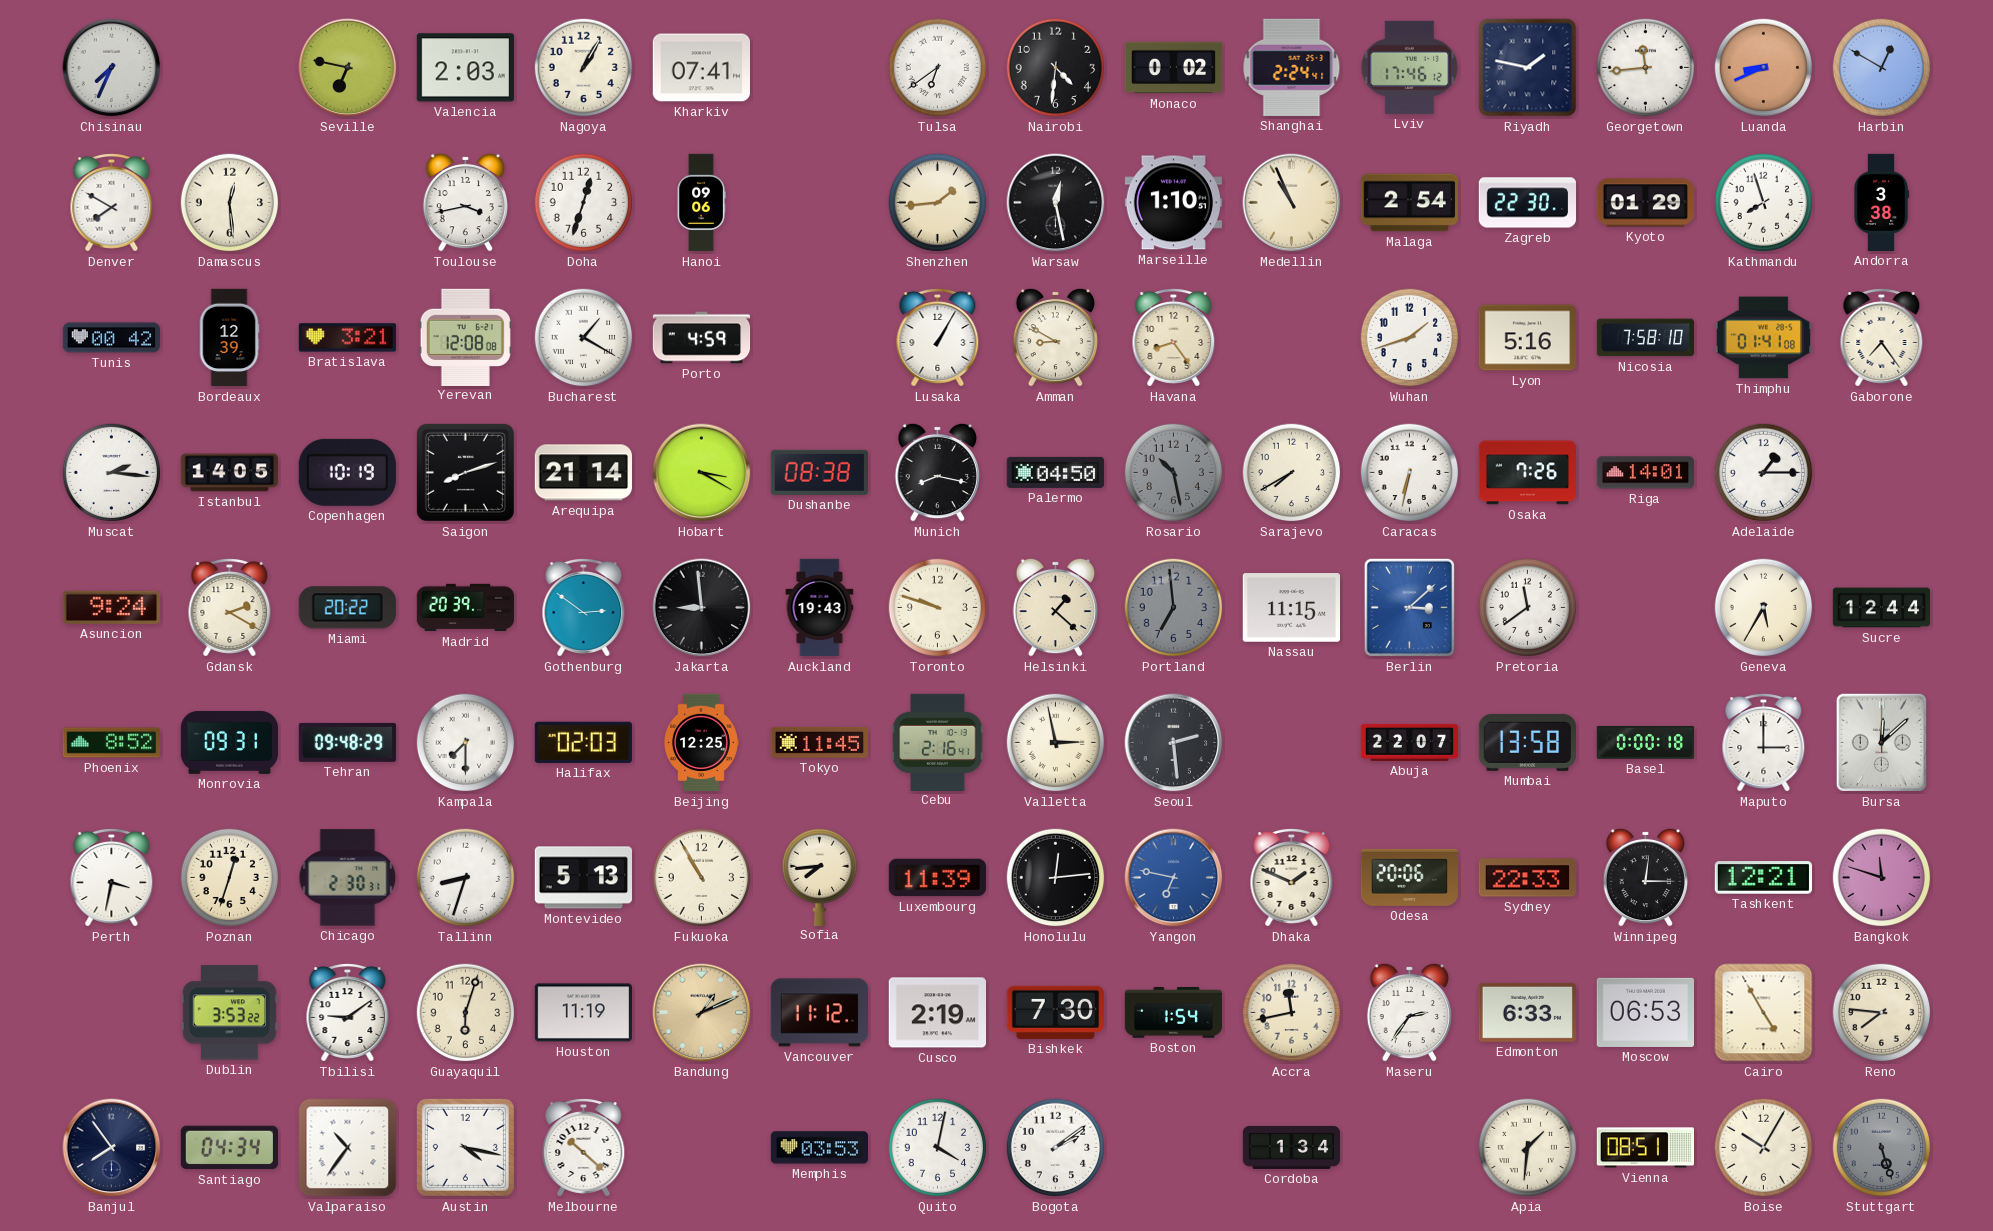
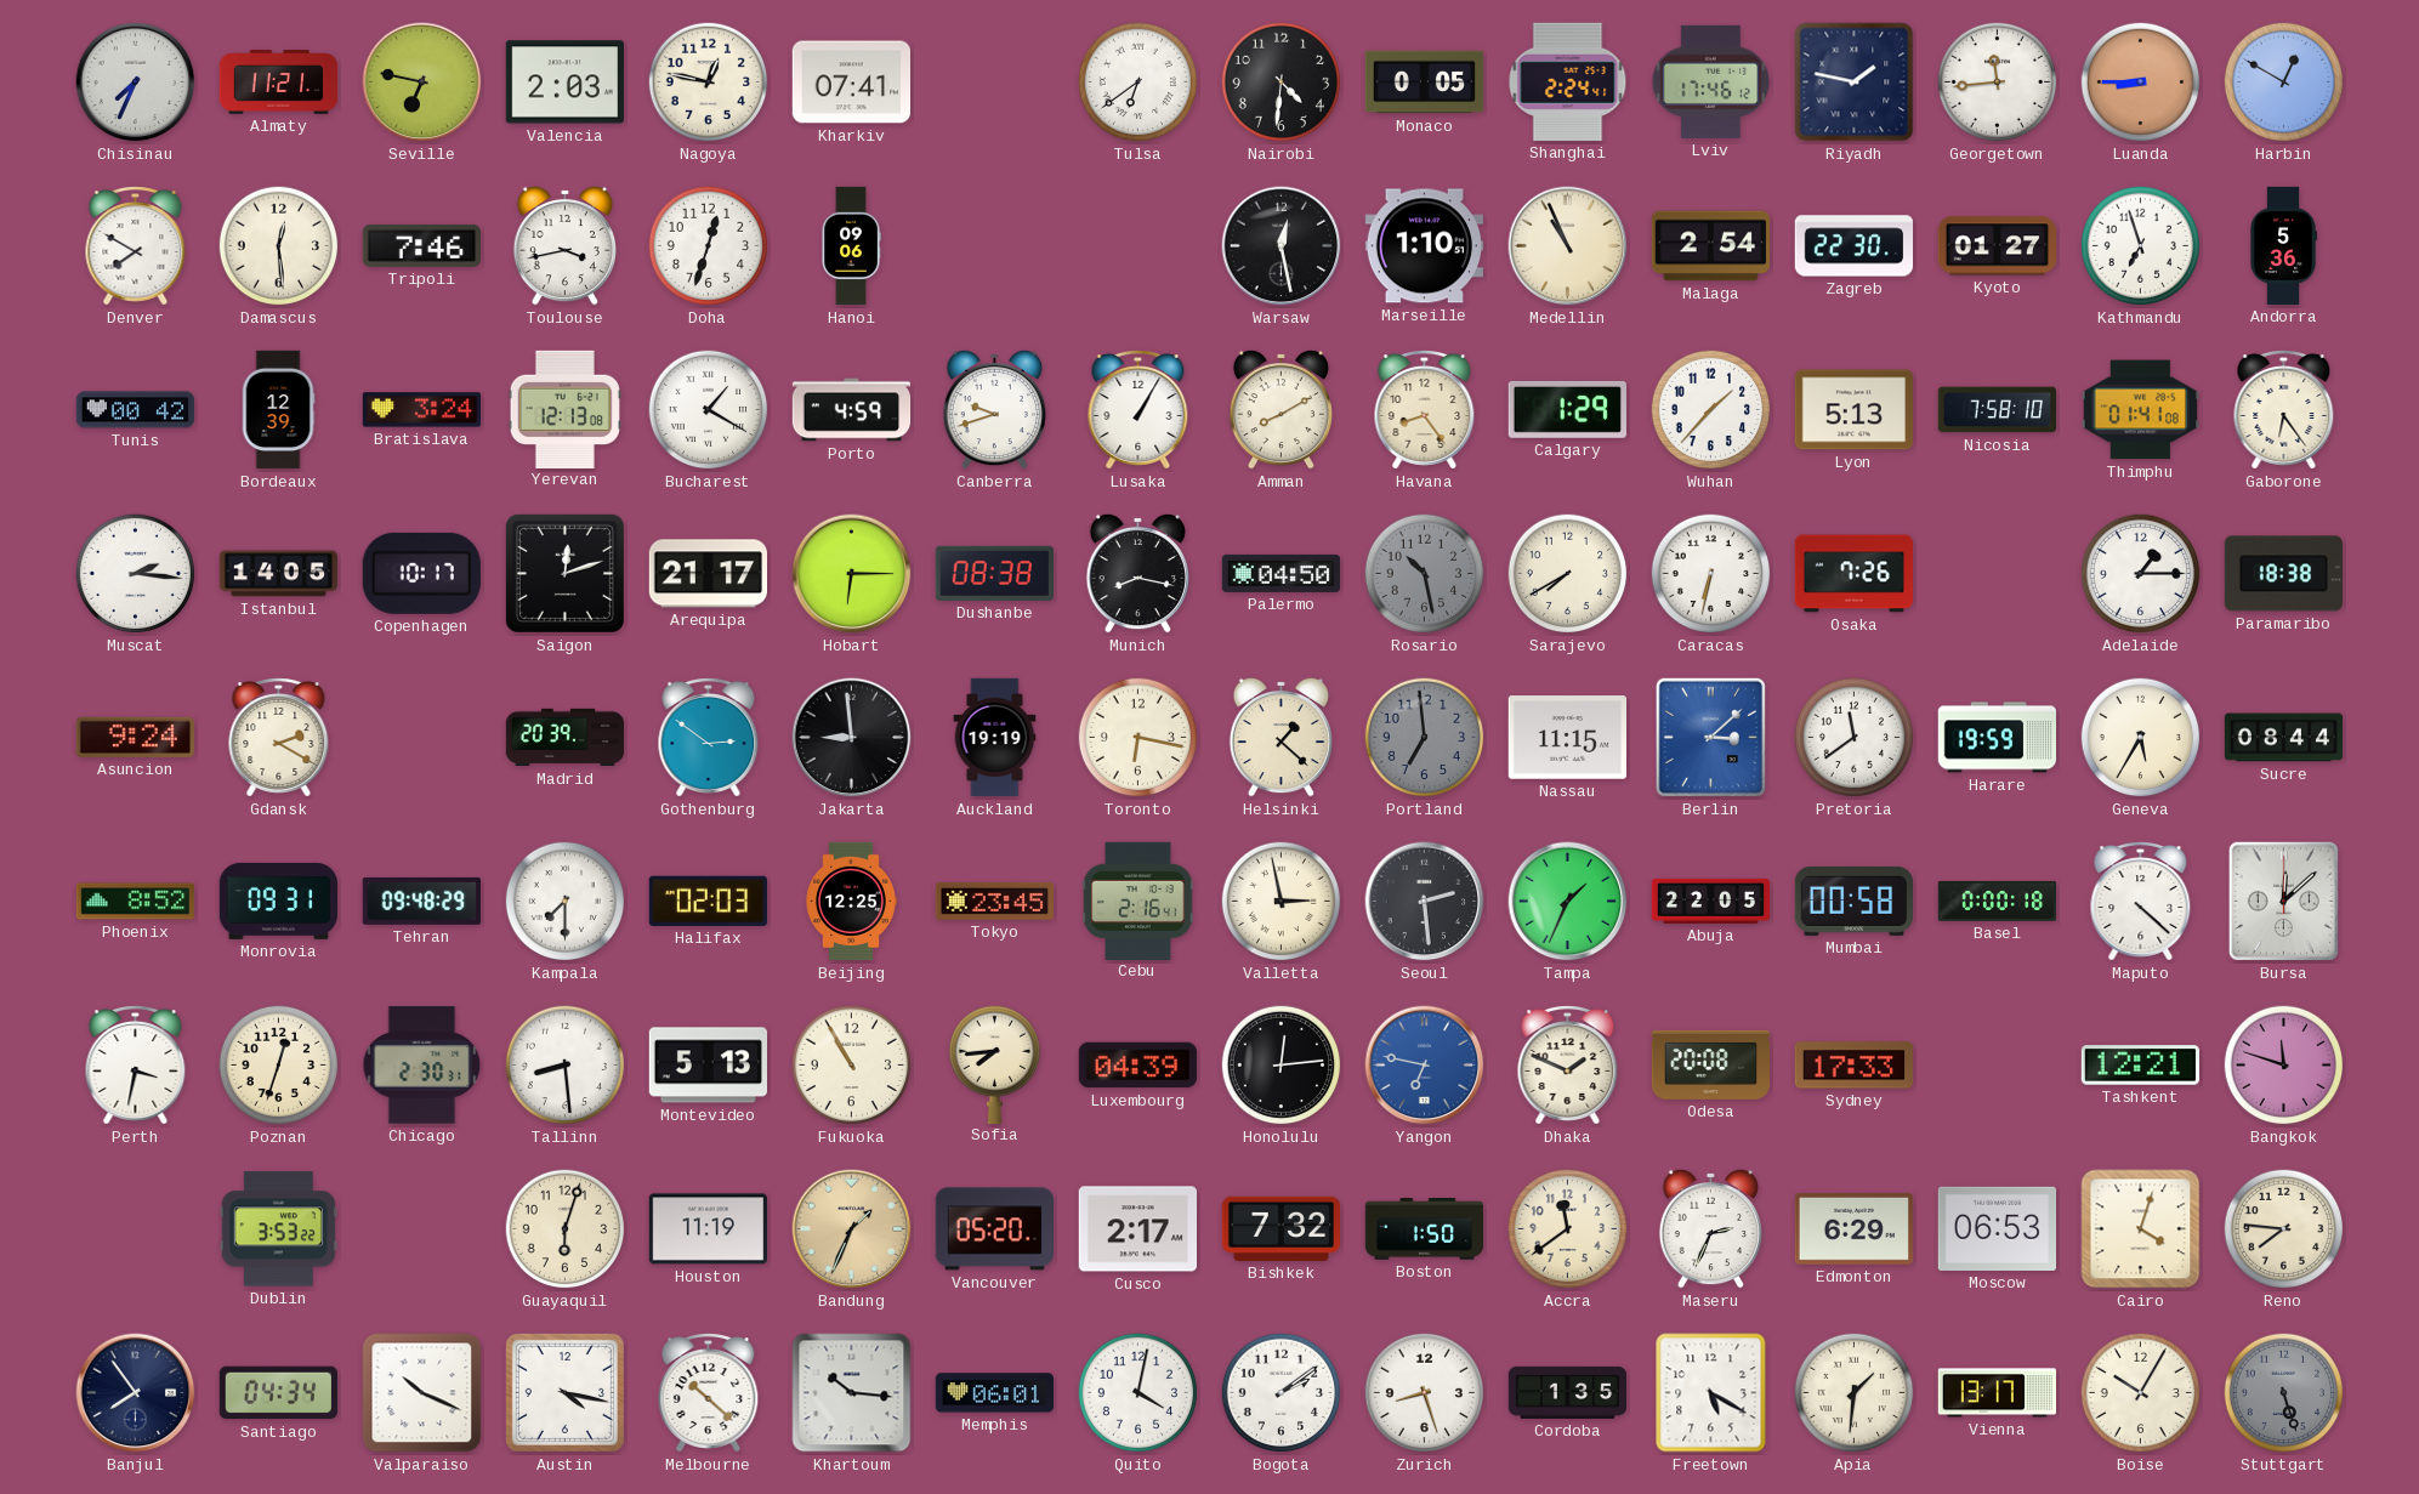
Almaty: none -> 11:21
Nagoya: 1:05 -> 12:47
Monaco: 0:02 -> 0:05
Luanda: 8:41 -> 8:45
Tripoli: none -> 7:46
Shenzhen: 1:44 -> none
Kyoto: 01:29 -> 01:27
Kathmandu: 7:57 -> 6:57
Andorra: 3:38 -> 5:36
Bratislava: 3:21 -> 3:24
Yerevan: 12:08 -> 12:13
Canberra: none -> 9:42
Amman: 8:50 -> 8:10
Calgary: none -> 1:29
Wuhan: 1:42 -> 1:37
Lyon: 5:16 -> 5:13
Gaborone: 7:24 -> 6:24
Copenhagen: 10:19 -> 10:17
Saigon: 8:12 -> 12:12
Arequipa: 21:14 -> 21:17
Hobart: 3:20 -> 6:15
Riga: 14:01 -> none
Paramaribo: none -> 18:38
Miami: 20:22 -> none
Auckland: 19:43 -> 19:19
Toronto: 9:48 -> 6:17
Harare: none -> 19:59
Sucre: 12:44 -> 08:44
Tokyo: 11:45 -> 23:45
Tampa: none -> 1:34
Abuja: 22:07 -> 22:05
Mumbai: 13:58 -> 00:58
Maputo: 3:00 -> 4:22
Tallinn: 8:33 -> 8:29
Luxembourg: 11:39 -> 04:39
Odesa: 20:06 -> 20:08
Sydney: 22:33 -> 17:33
Winnipeg: 12:15 -> none
Tbilisi: 9:09 -> none
Bandung: 1:11 -> 1:34
Vancouver: 11:12 -> 05:20
Cusco: 2:19 -> 2:17
Bishkek: 7:30 -> 7:32
Boston: 1:54 -> 1:50
Accra: 11:43 -> 11:39
Maseru: 2:36 -> 2:34
Edmonton: 6:33 -> 6:29
Cairo: 4:55 -> 4:03
Valparaiso: 10:36 -> 10:19
Khartoum: none -> 10:16
Memphis: 03:53 -> 06:01
Zurich: none -> 8:27
Cordoba: 1:34 -> 1:35
Freetown: none -> 5:20
Vienna: 08:51 -> 13:17
